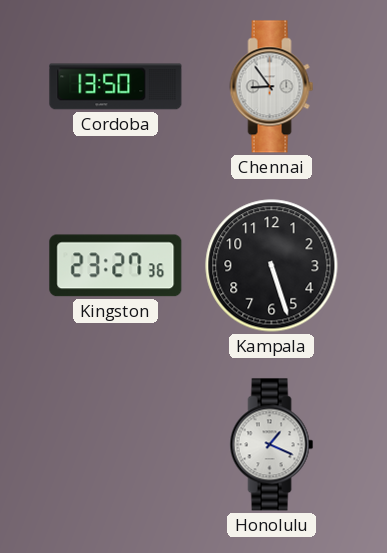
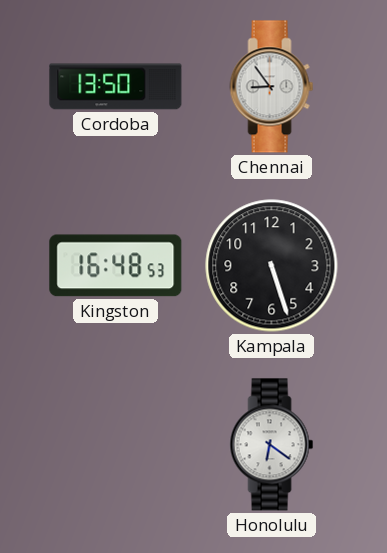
Kingston: 23:27 -> 16:48
Honolulu: 1:19 -> 6:21
